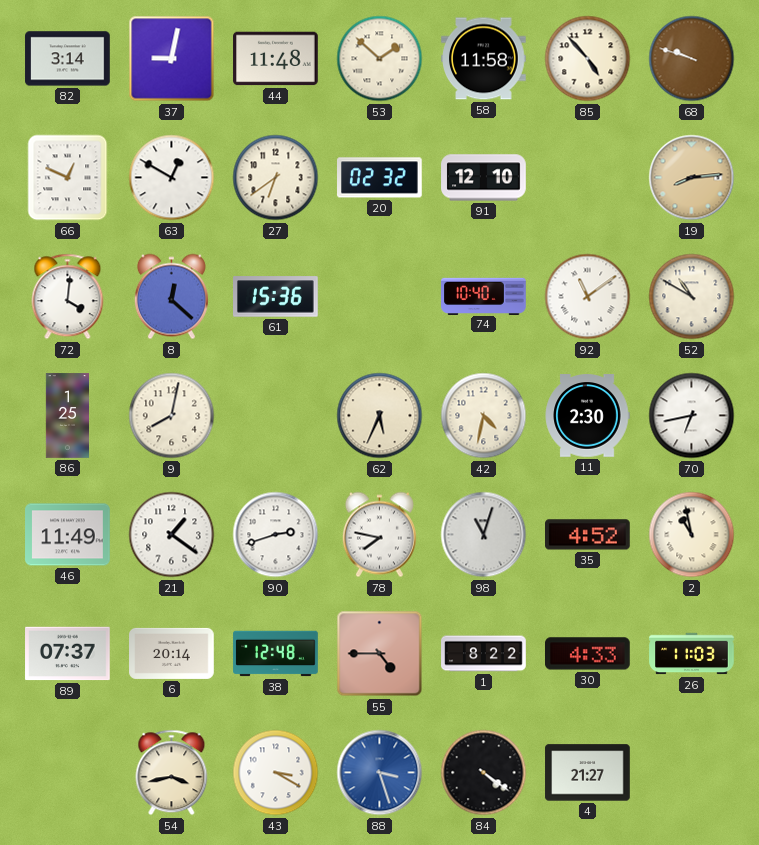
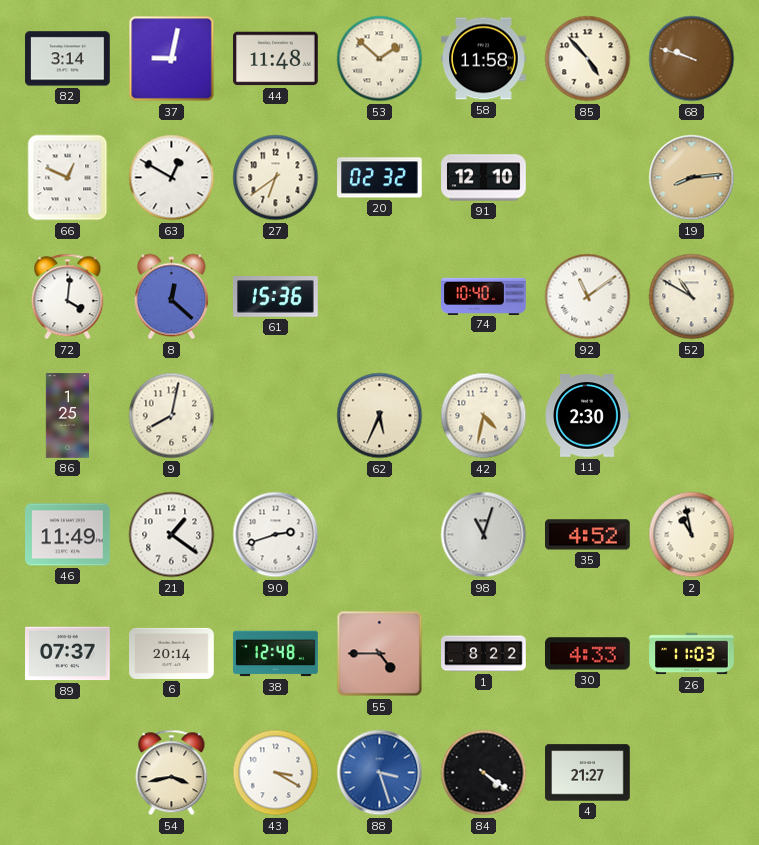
70: 6:43 -> none
78: 7:47 -> none
